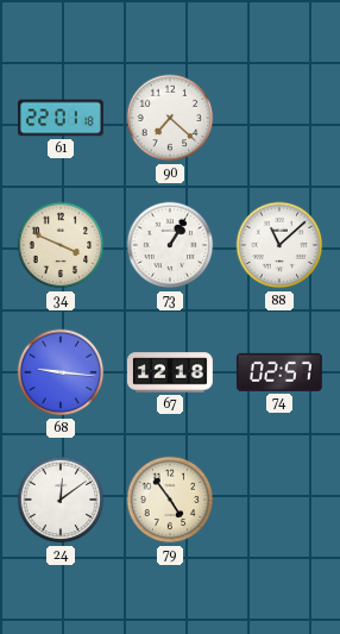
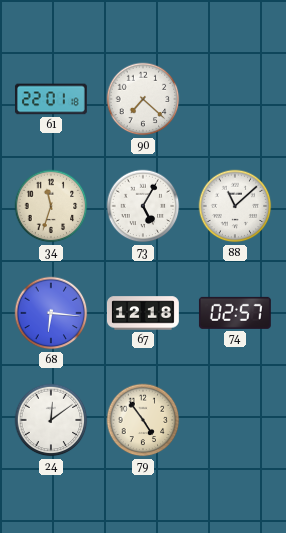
34: 3:49 -> 11:33
73: 1:05 -> 5:05
68: 9:16 -> 6:16
